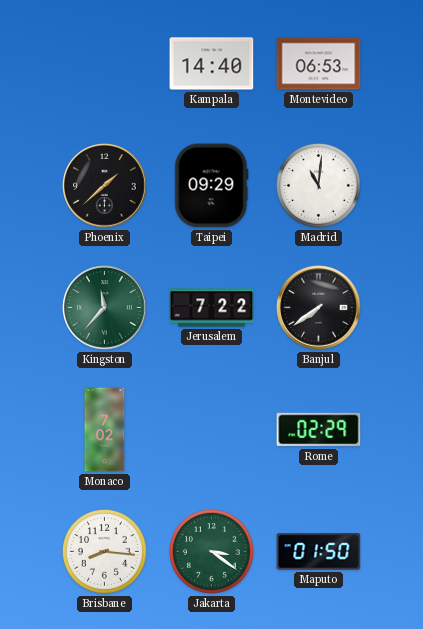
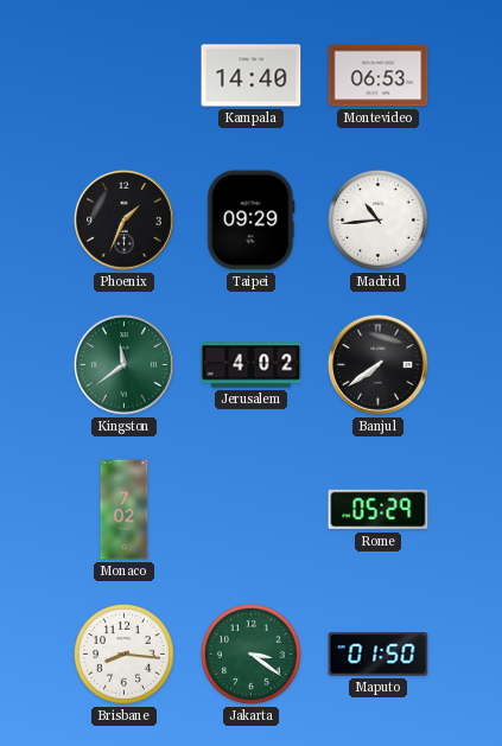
Phoenix: 1:38 -> 1:34
Madrid: 11:01 -> 10:44
Kingston: 11:37 -> 11:39
Jerusalem: 7:22 -> 4:02
Rome: 02:29 -> 05:29
